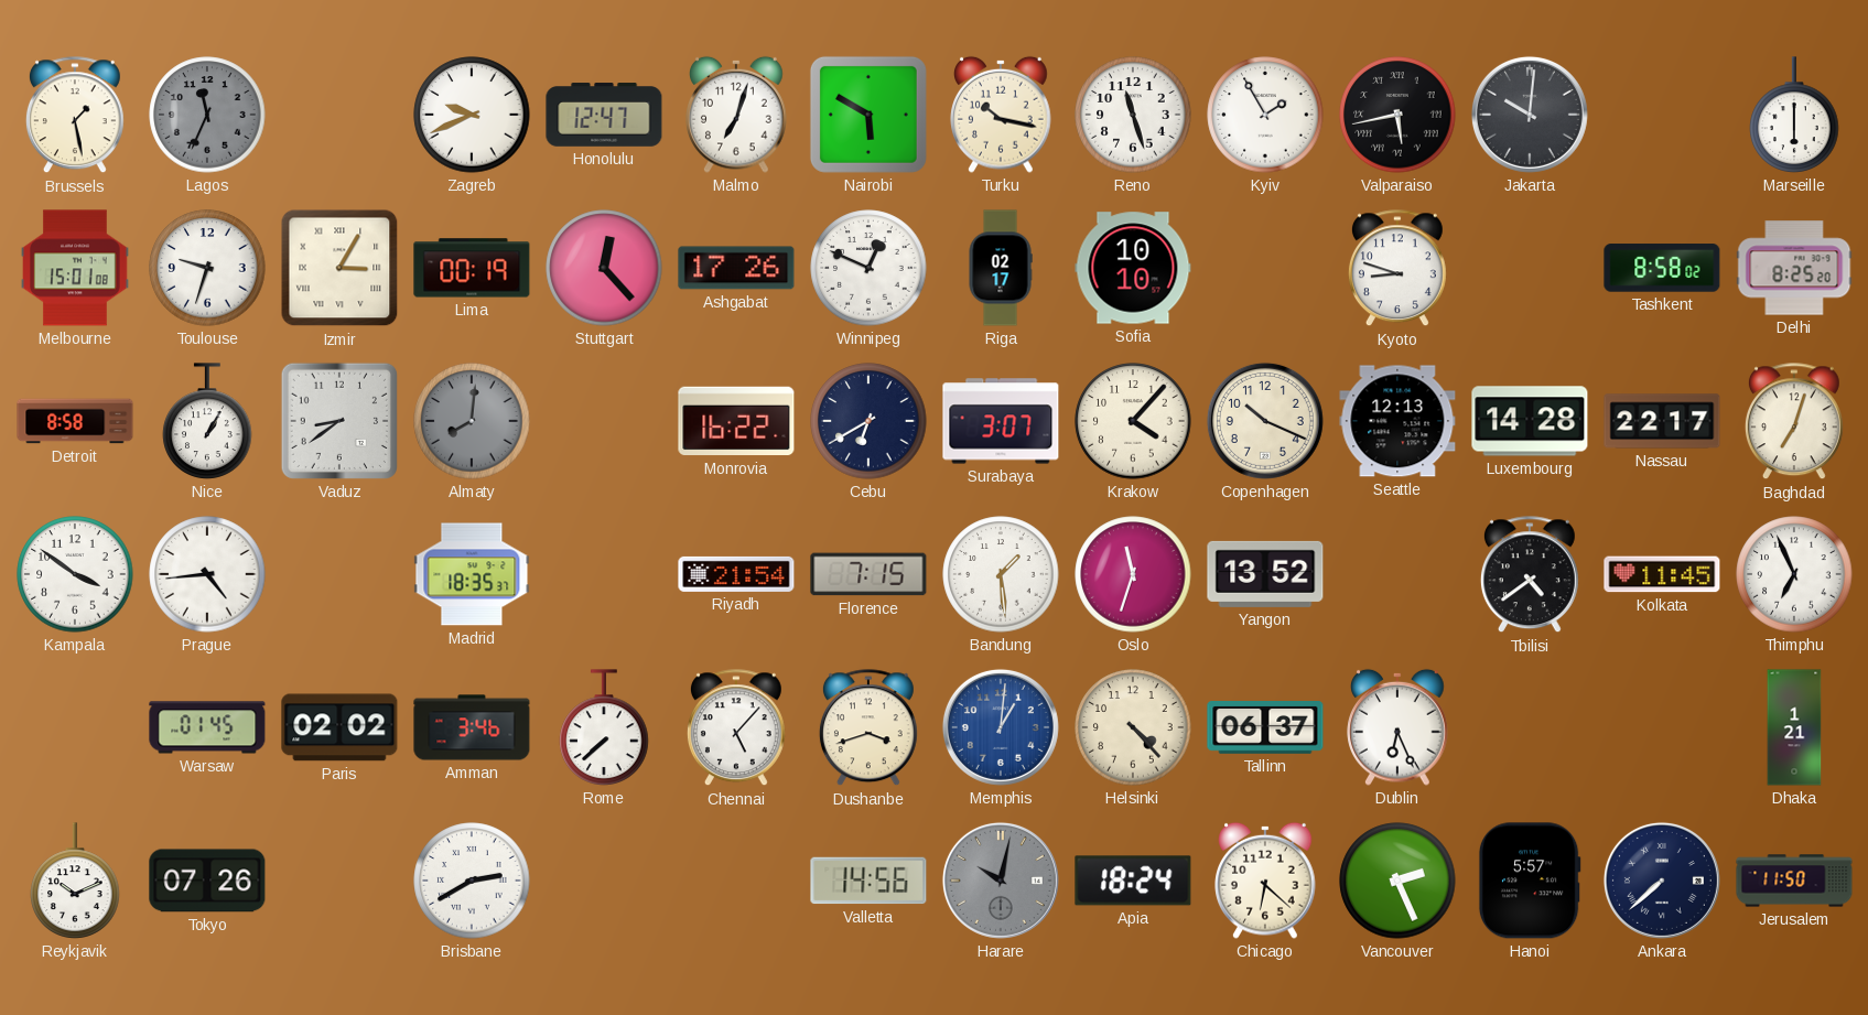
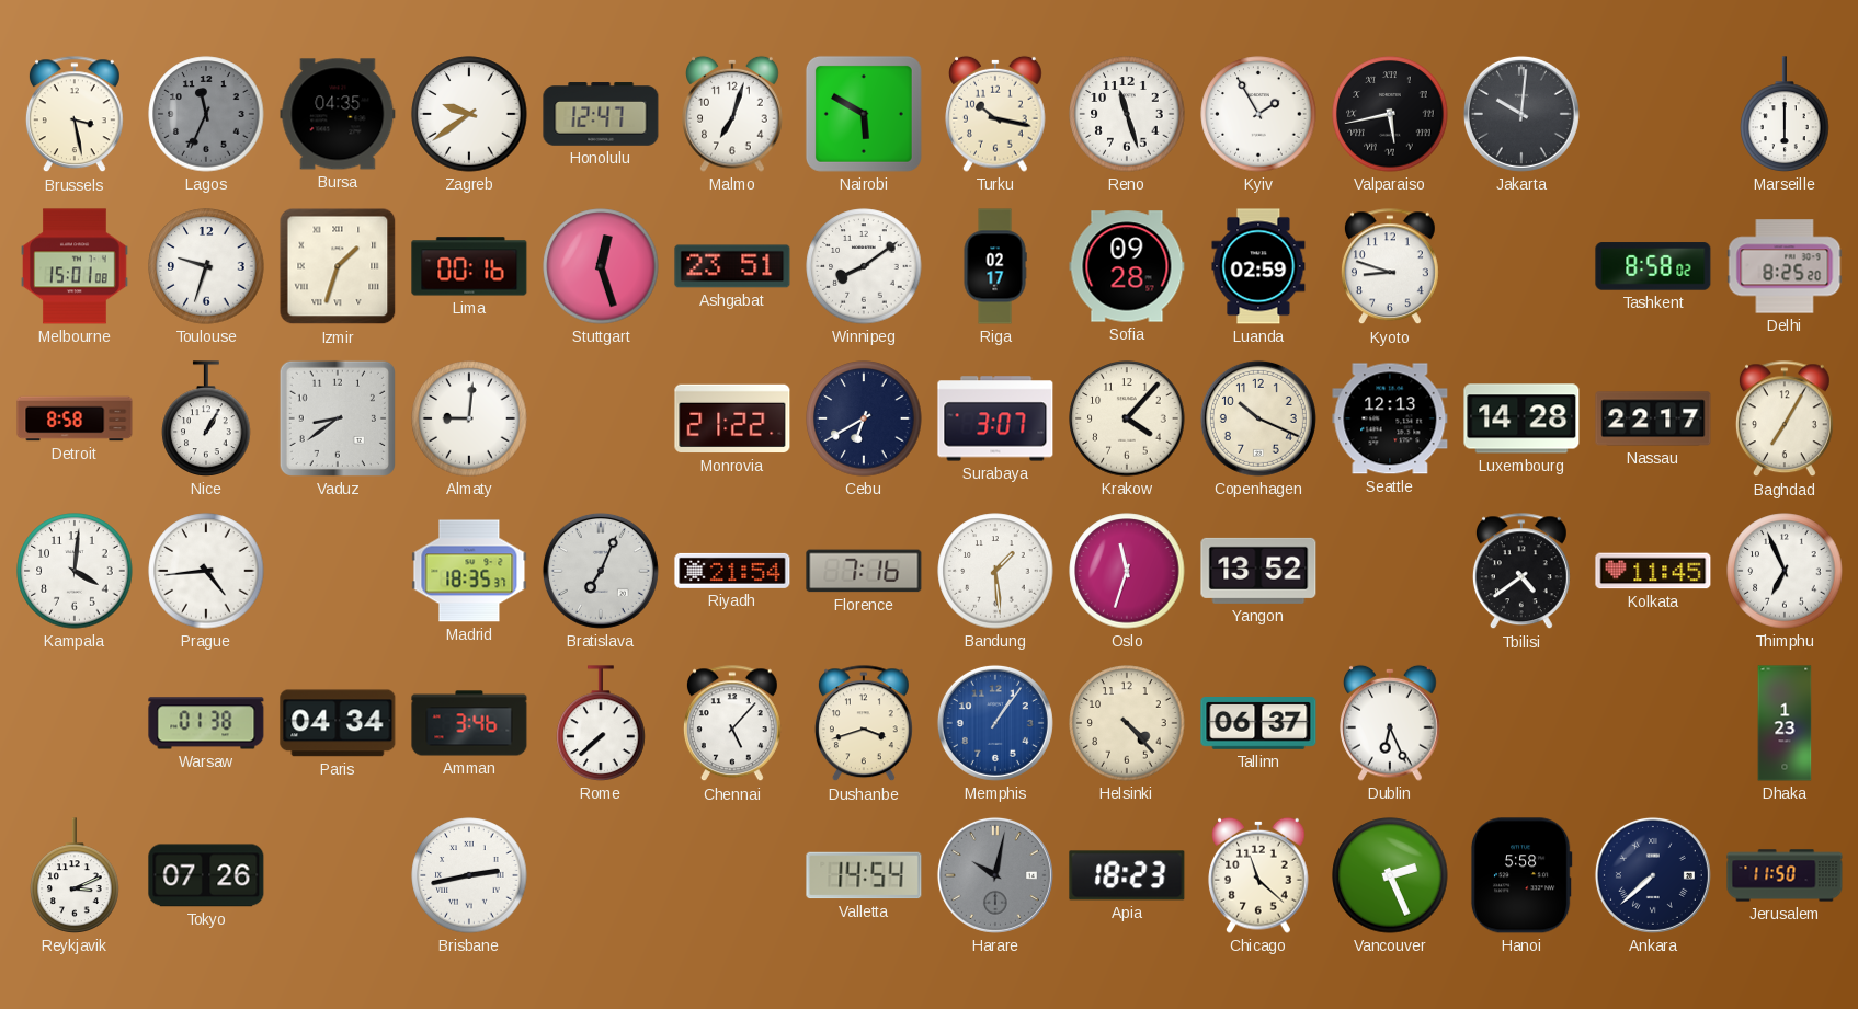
Brussels: 1:28 -> 3:28
Bursa: none -> 04:35
Zagreb: 9:41 -> 9:39
Izmir: 3:05 -> 1:33
Lima: 00:19 -> 00:16
Stuttgart: 12:23 -> 12:27
Ashgabat: 17:26 -> 23:51
Winnipeg: 12:49 -> 8:09
Sofia: 10:10 -> 09:28
Luanda: none -> 02:59
Almaty: 8:01 -> 9:01
Almaty dial: grey -> white
Monrovia: 16:22 -> 21:22
Baghdad: 7:03 -> 7:05
Kampala: 3:51 -> 4:01
Bratislava: none -> 7:04
Florence: 7:15 -> 7:16
Warsaw: 01:45 -> 01:38
Paris: 02:02 -> 04:34
Memphis: 1:01 -> 1:06
Dhaka: 1:21 -> 1:23
Reykjavik: 10:11 -> 3:11
Brisbane: 2:40 -> 2:43
Valletta: 14:56 -> 14:54
Apia: 18:24 -> 18:23
Chicago: 6:22 -> 11:22
Hanoi: 5:57 -> 5:58
